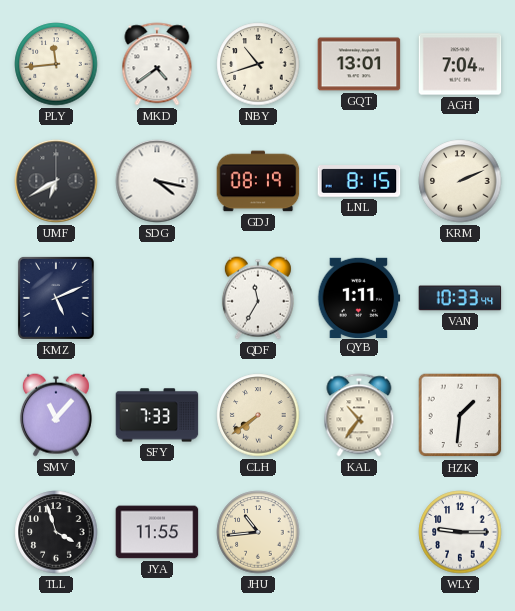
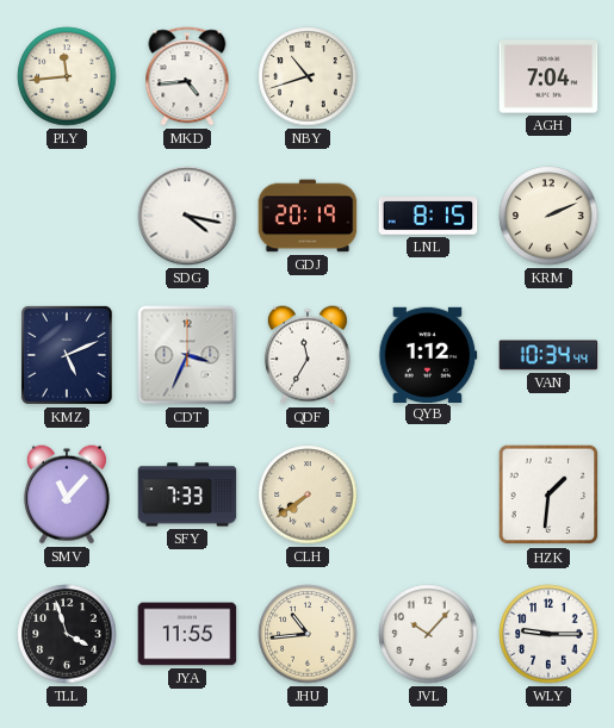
MKD: 4:39 -> 4:44
GQT: 13:01 -> none
UMF: 6:40 -> none
GDJ: 08:19 -> 20:19
CDT: none -> 3:34
QYB: 1:11 -> 1:12
VAN: 10:33 -> 10:34
KAL: 10:36 -> none
JVL: none -> 10:07
